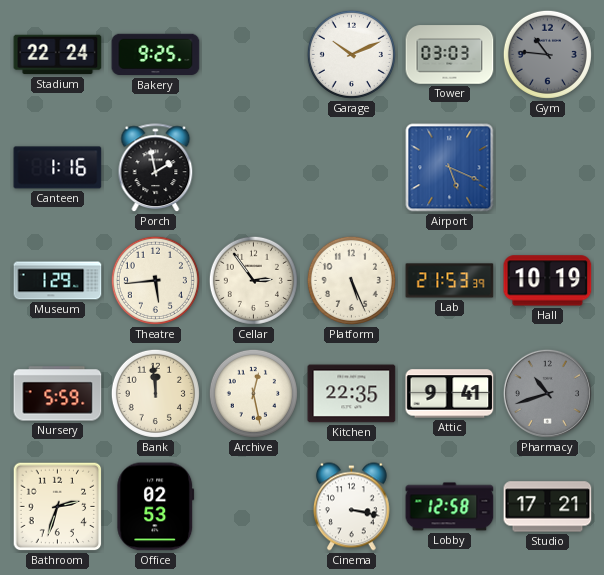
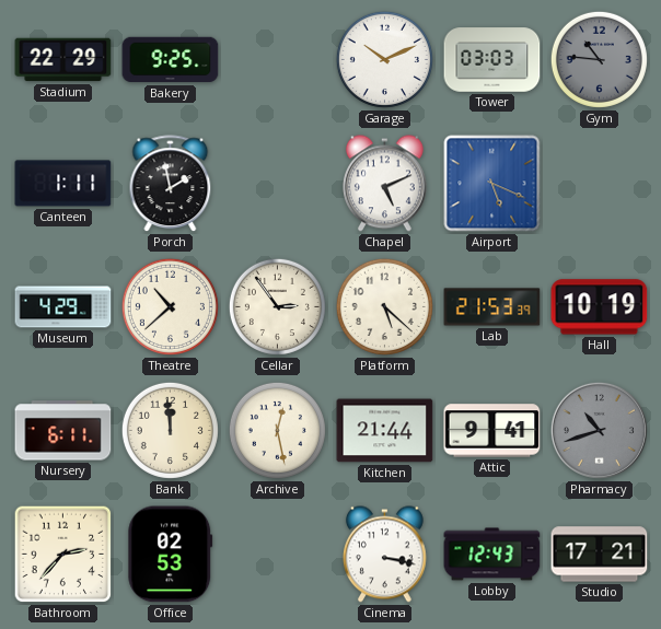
Stadium: 22:24 -> 22:29
Canteen: 1:16 -> 1:11
Chapel: none -> 5:11
Museum: 1:29 -> 4:29
Theatre: 5:44 -> 10:38
Platform: 5:26 -> 5:22
Nursery: 5:59 -> 6:11
Kitchen: 22:35 -> 21:44
Bathroom: 2:33 -> 2:37
Lobby: 12:58 -> 12:43
